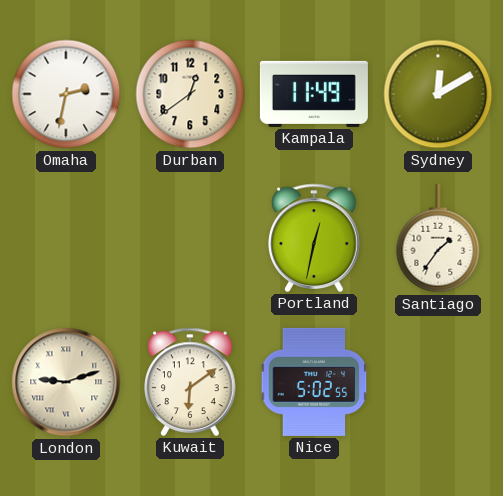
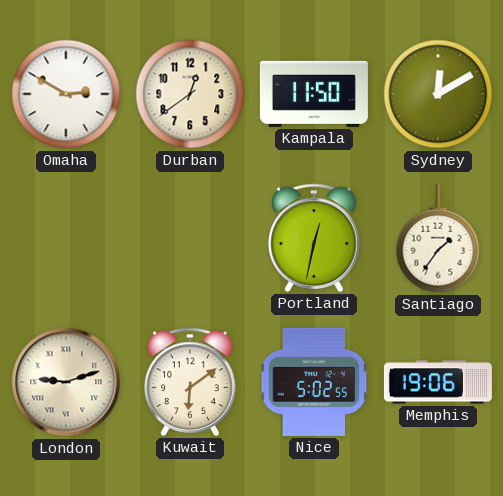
Omaha: 2:32 -> 2:50
Kampala: 11:49 -> 11:50
Memphis: none -> 19:06
